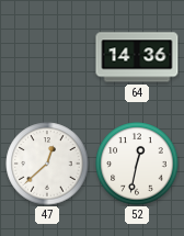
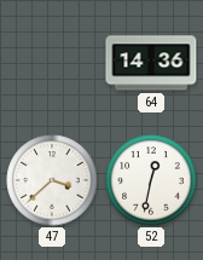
47: 12:38 -> 3:38
